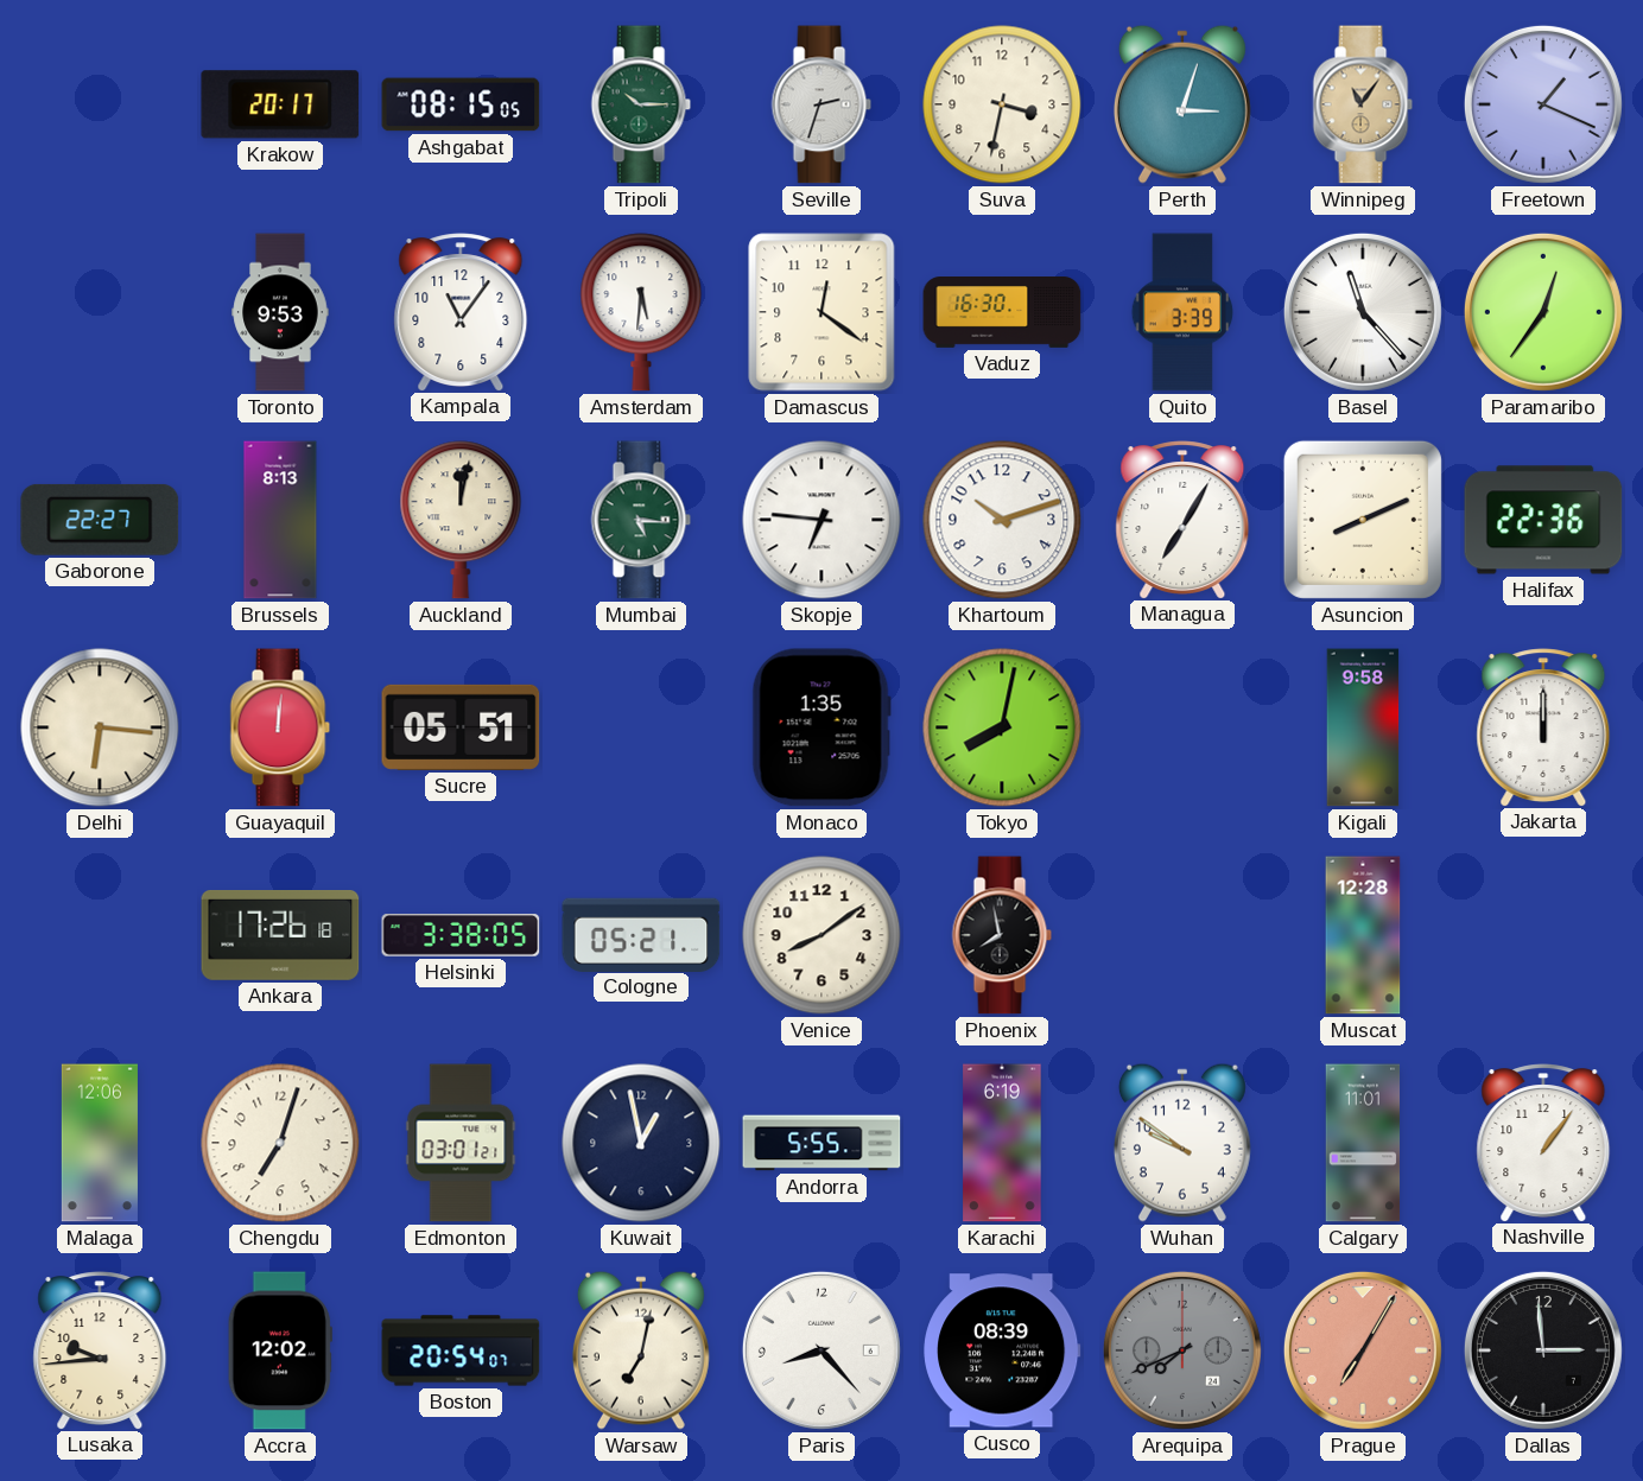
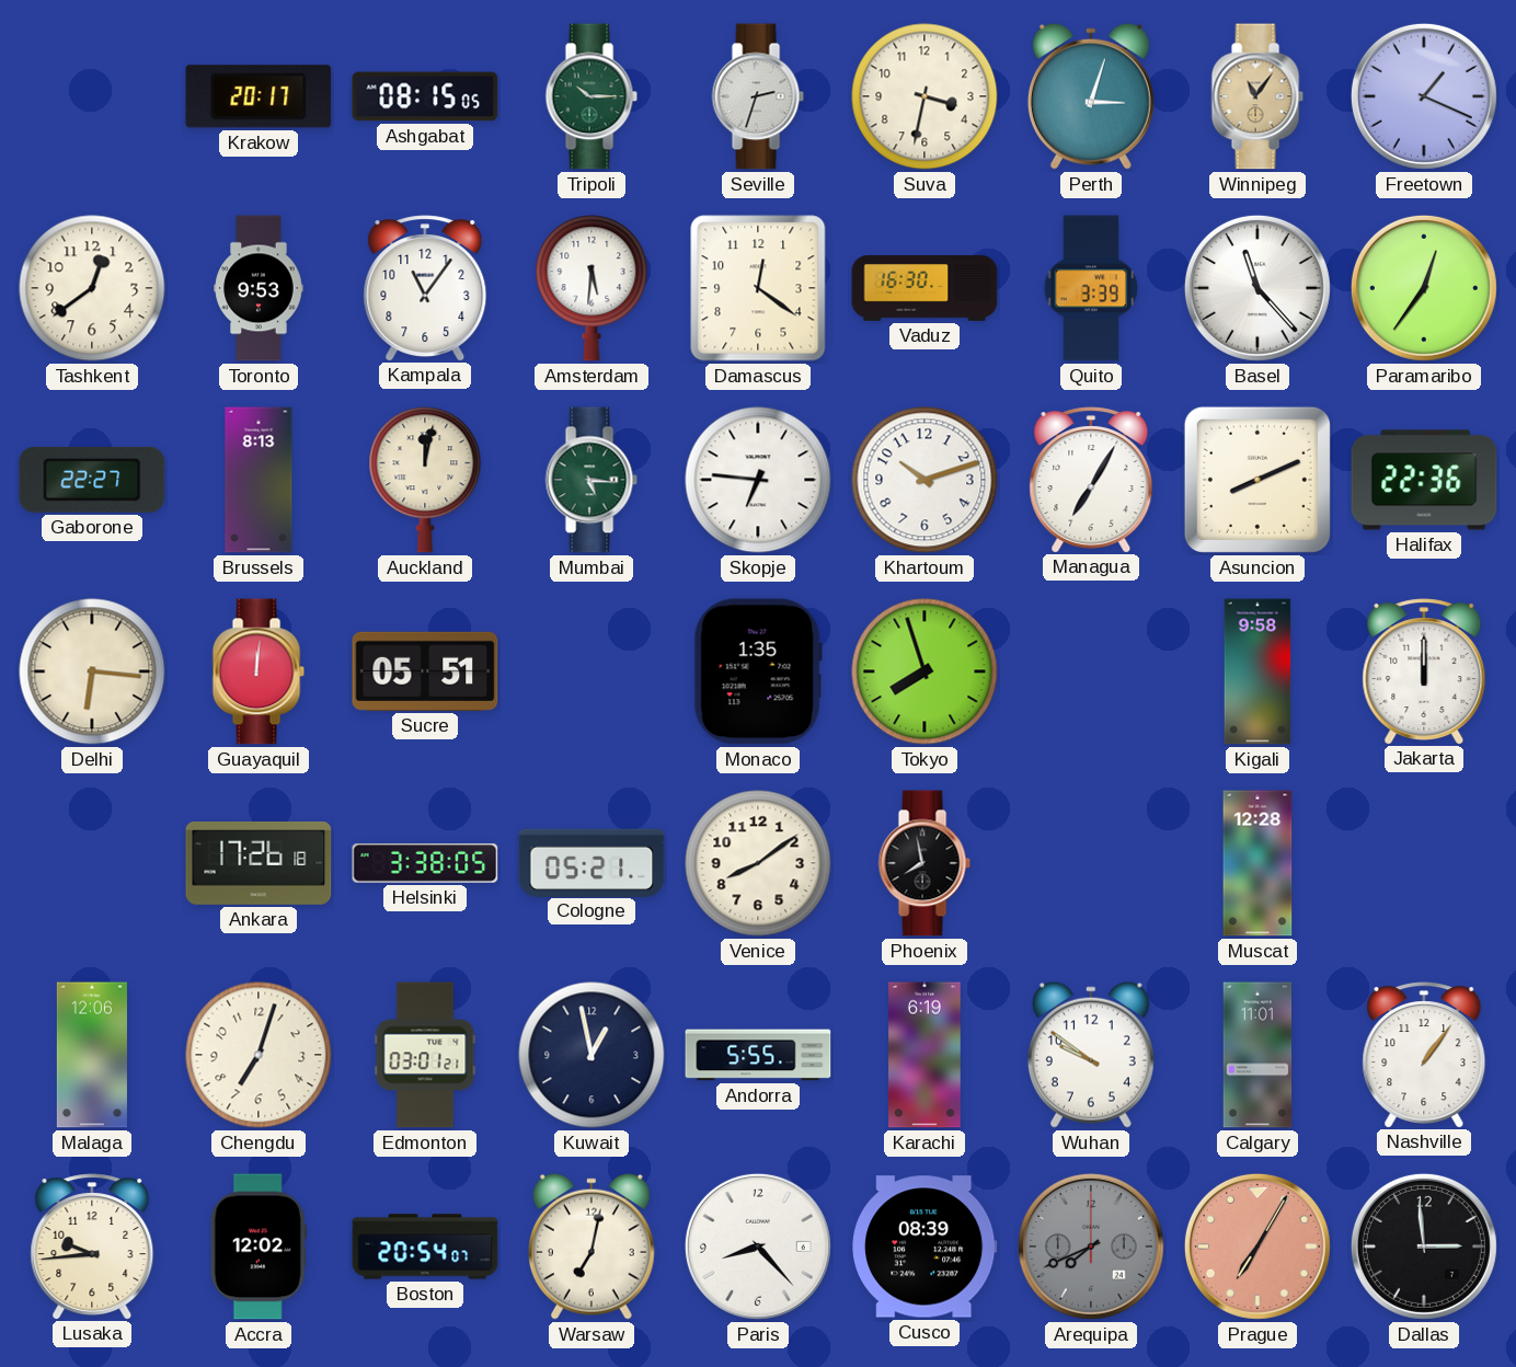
Tashkent: none -> 12:39
Tokyo: 8:02 -> 7:57
